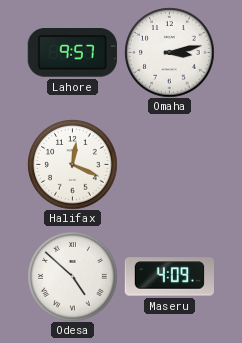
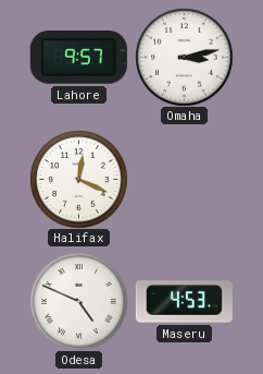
Odesa: 4:52 -> 4:49
Maseru: 4:09 -> 4:53
